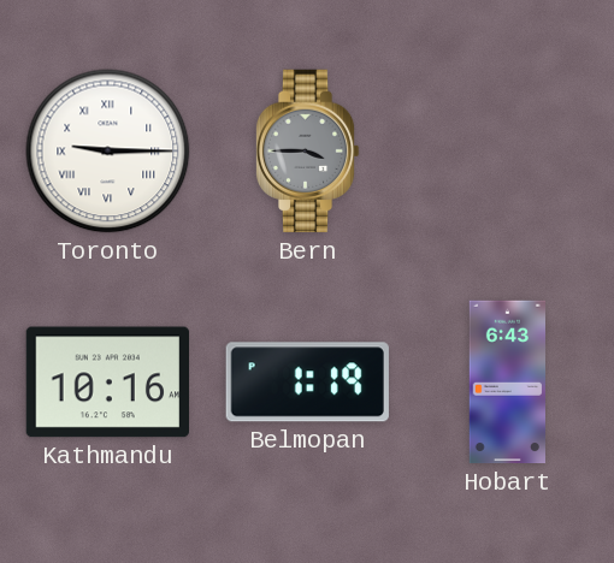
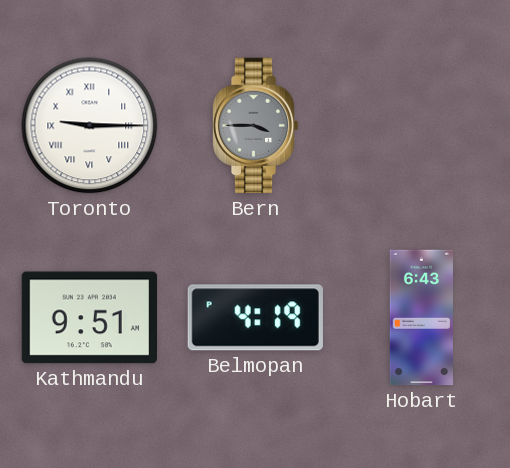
Kathmandu: 10:16 -> 9:51
Belmopan: 1:19 -> 4:19
